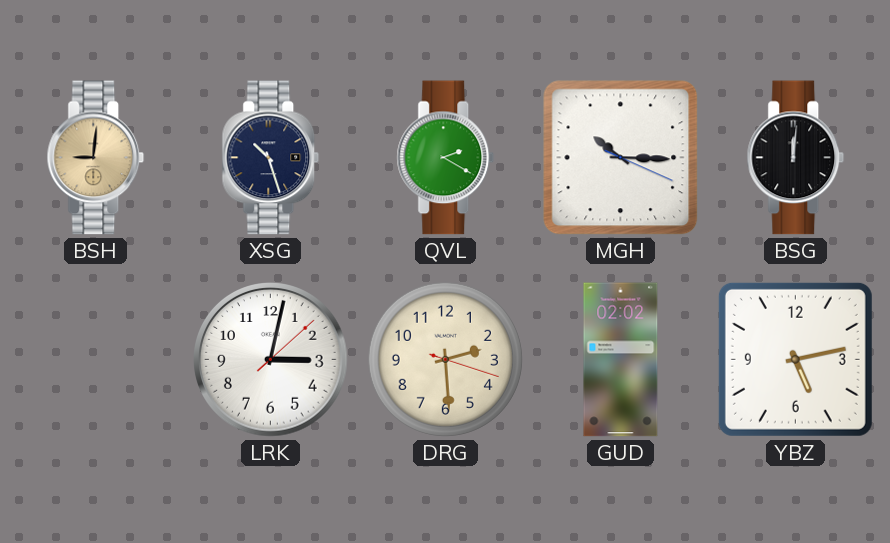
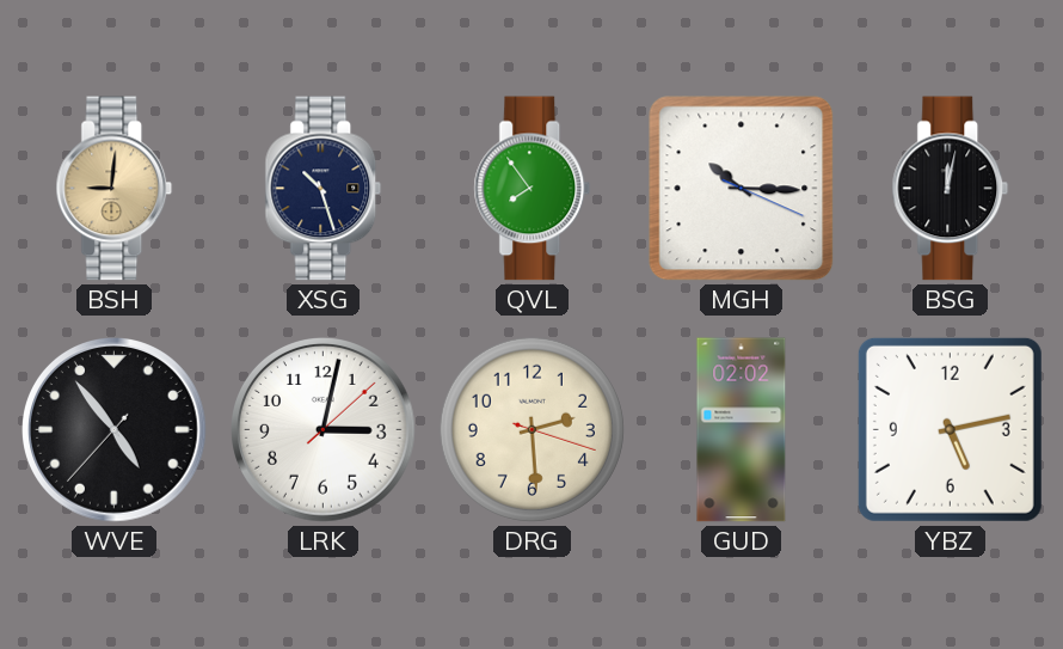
QVL: 2:20 -> 7:54
BSG: 12:01 -> 12:02
WVE: none -> 4:53
